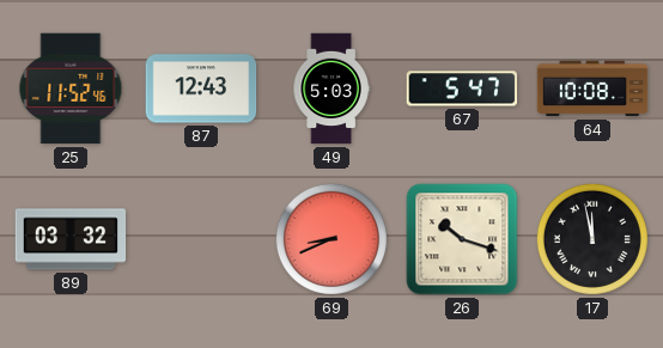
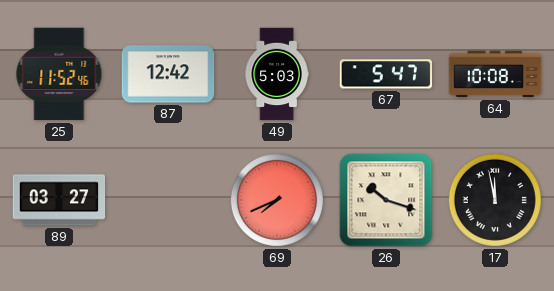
87: 12:43 -> 12:42
89: 03:32 -> 03:27
69: 8:41 -> 7:41
